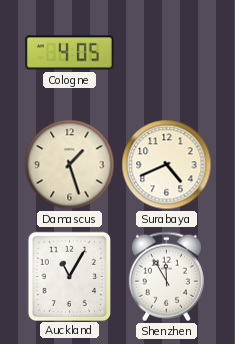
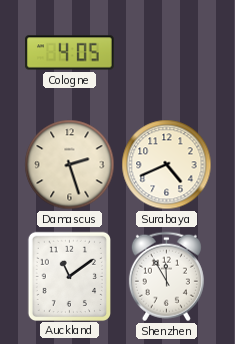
Damascus: 1:27 -> 2:27
Auckland: 11:05 -> 11:09
